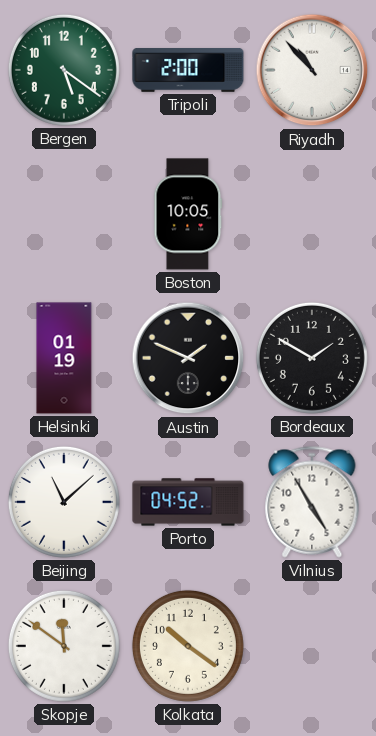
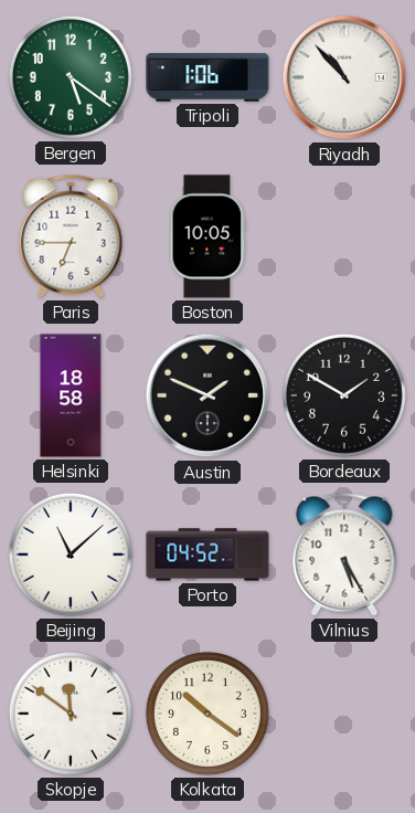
Tripoli: 2:00 -> 1:06
Paris: none -> 6:45
Helsinki: 01:19 -> 18:58
Vilnius: 4:55 -> 5:25
